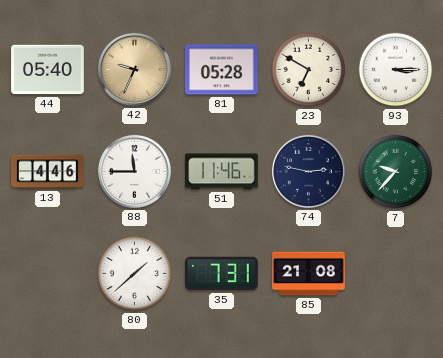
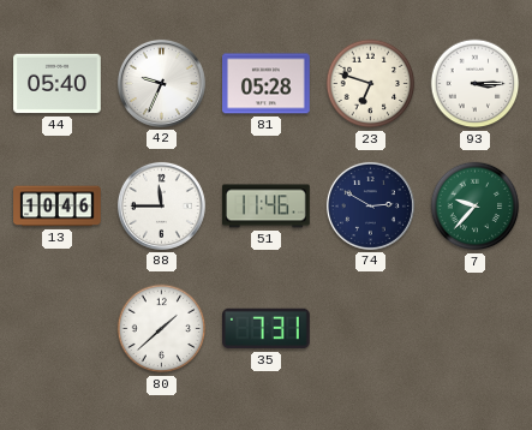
42 dial: champagne -> white
23: 6:50 -> 6:48
13: 4:46 -> 10:46
74: 2:47 -> 2:50
85: 21:08 -> none
